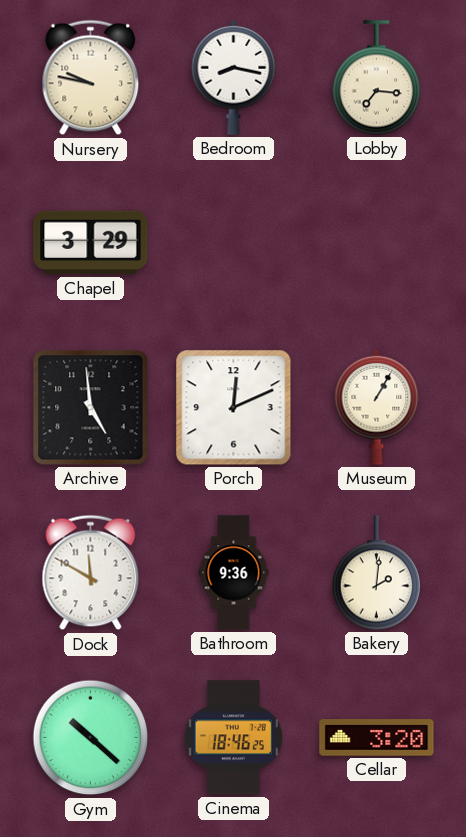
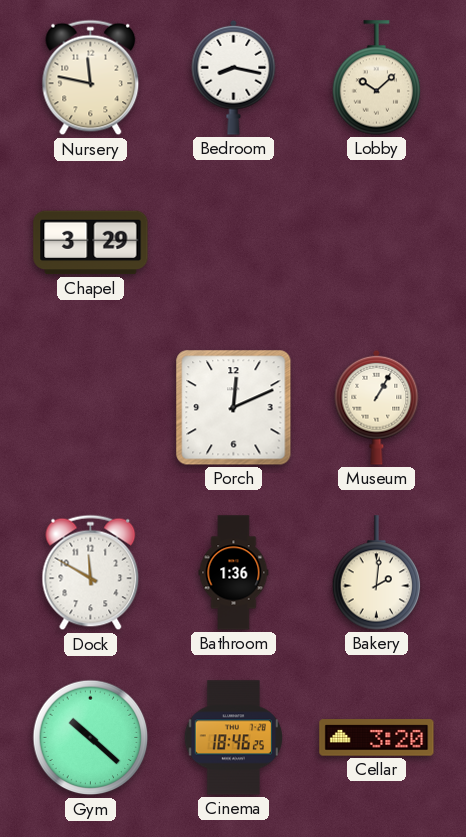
Nursery: 9:47 -> 11:47
Lobby: 7:16 -> 10:08
Archive: 4:59 -> none
Bathroom: 9:36 -> 1:36
